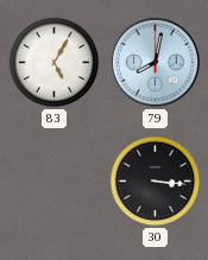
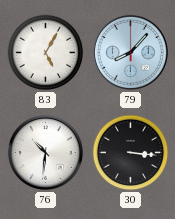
79: 8:02 -> 8:07
76: none -> 10:31
